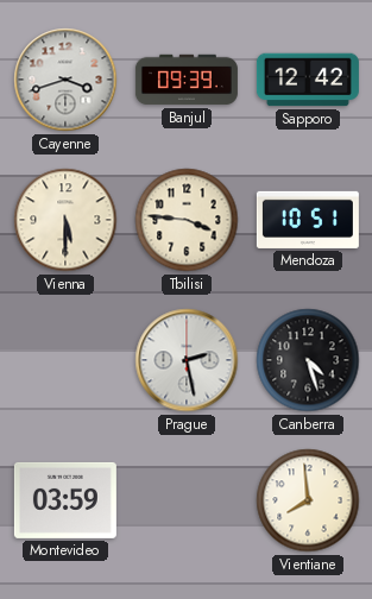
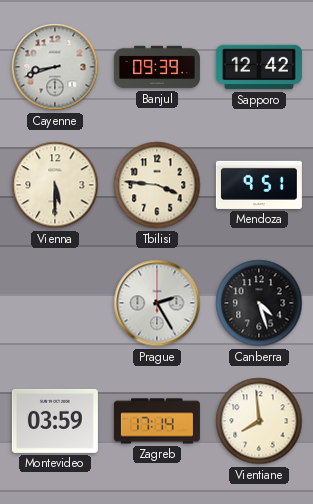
Cayenne: 3:42 -> 8:42
Mendoza: 10:51 -> 9:51
Prague: 2:28 -> 2:25
Zagreb: none -> 17:14
